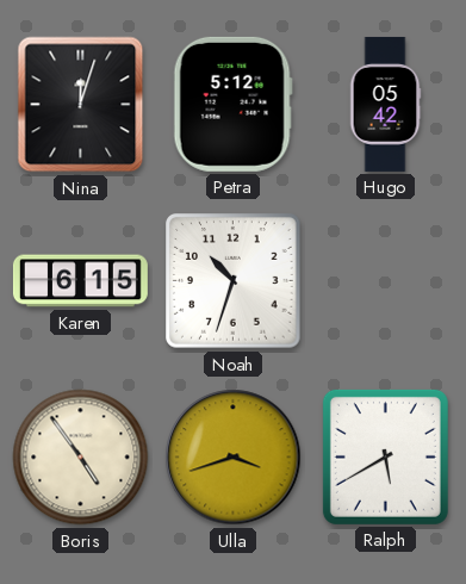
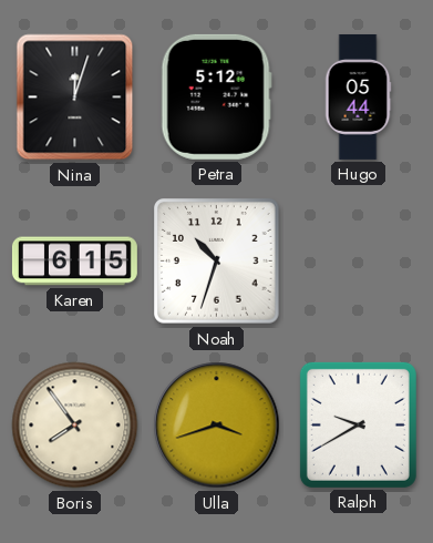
Hugo: 05:42 -> 05:44
Boris: 4:54 -> 7:54
Ralph: 5:40 -> 9:40
